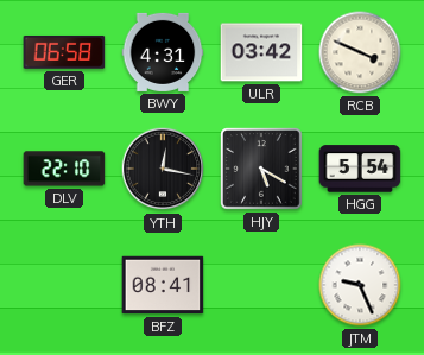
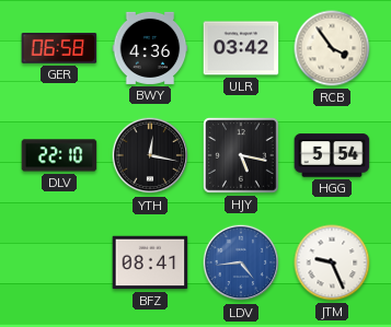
BWY: 4:31 -> 4:36
RCB: 3:49 -> 3:54
HJY: 5:20 -> 5:17
LDV: none -> 4:44
